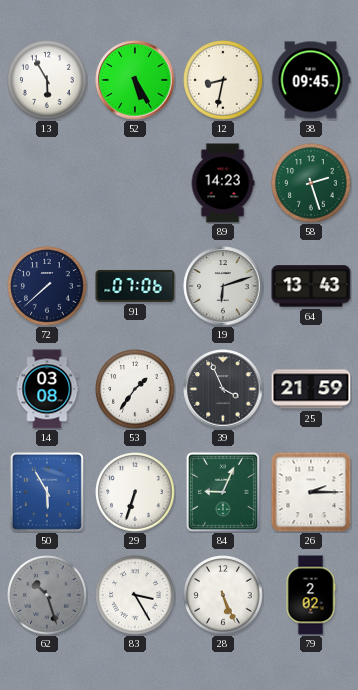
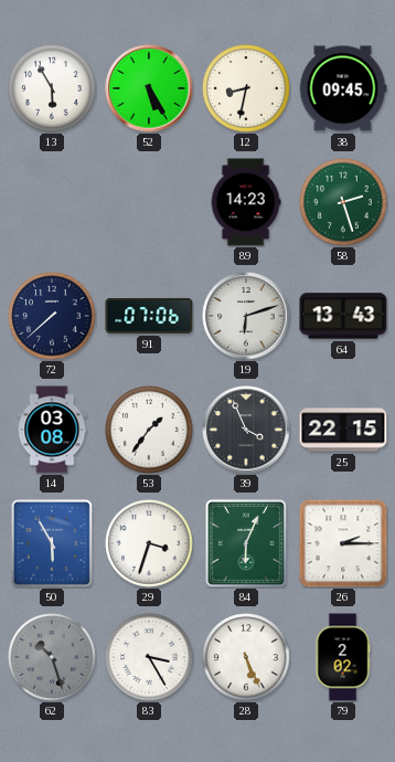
25: 21:59 -> 22:15
29: 6:33 -> 3:33
84: 9:04 -> 6:04
